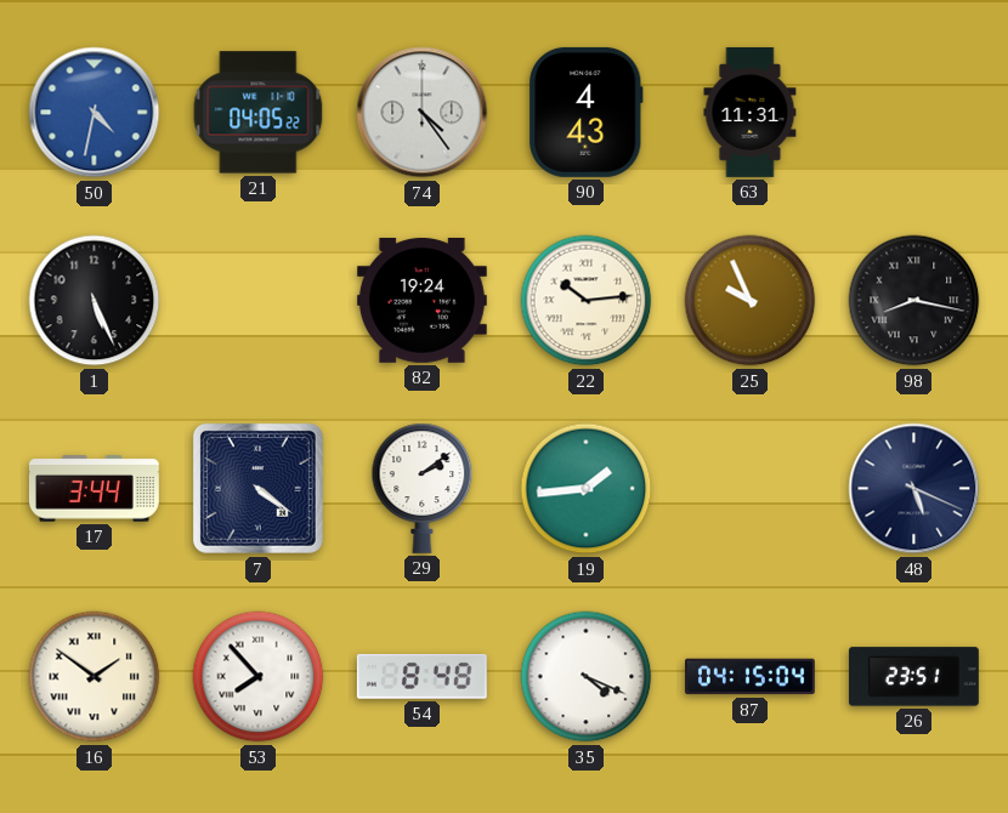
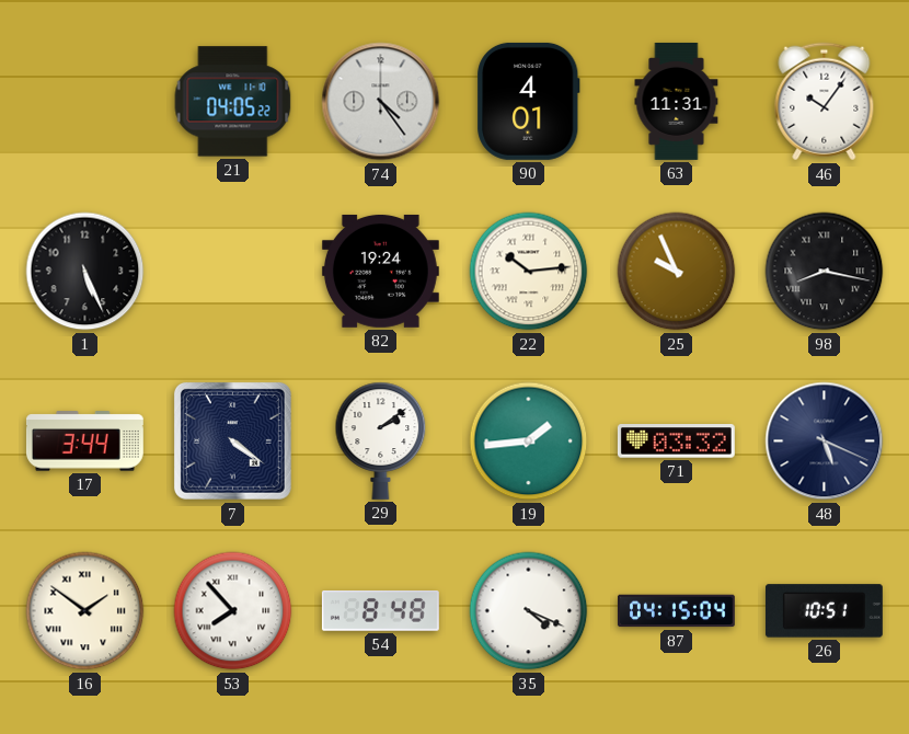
50: 4:32 -> none
90: 4:43 -> 4:01
46: none -> 10:06
71: none -> 03:32
26: 23:51 -> 10:51
